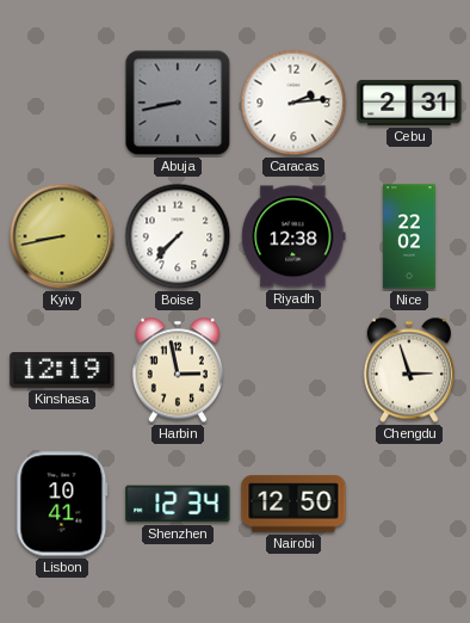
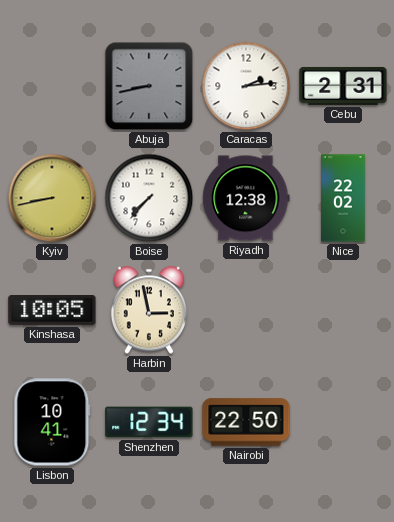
Kinshasa: 12:19 -> 10:05
Chengdu: 2:57 -> none
Nairobi: 12:50 -> 22:50
